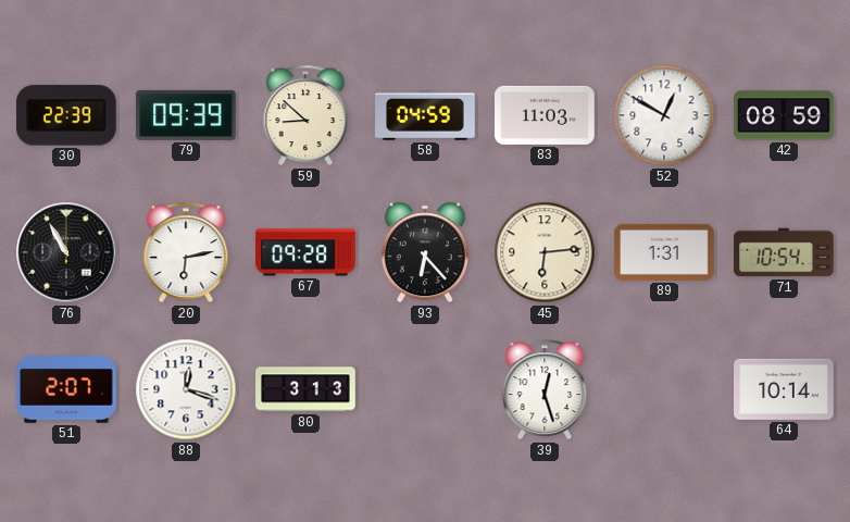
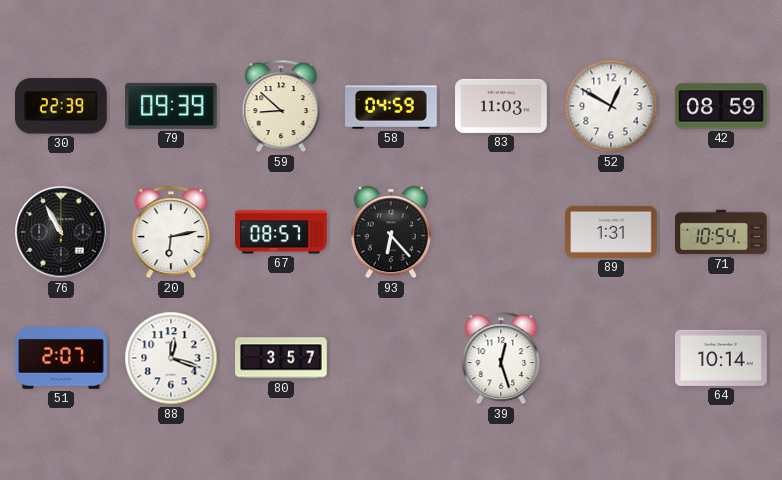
67: 09:28 -> 08:57
45: 6:14 -> none
80: 3:13 -> 3:57
